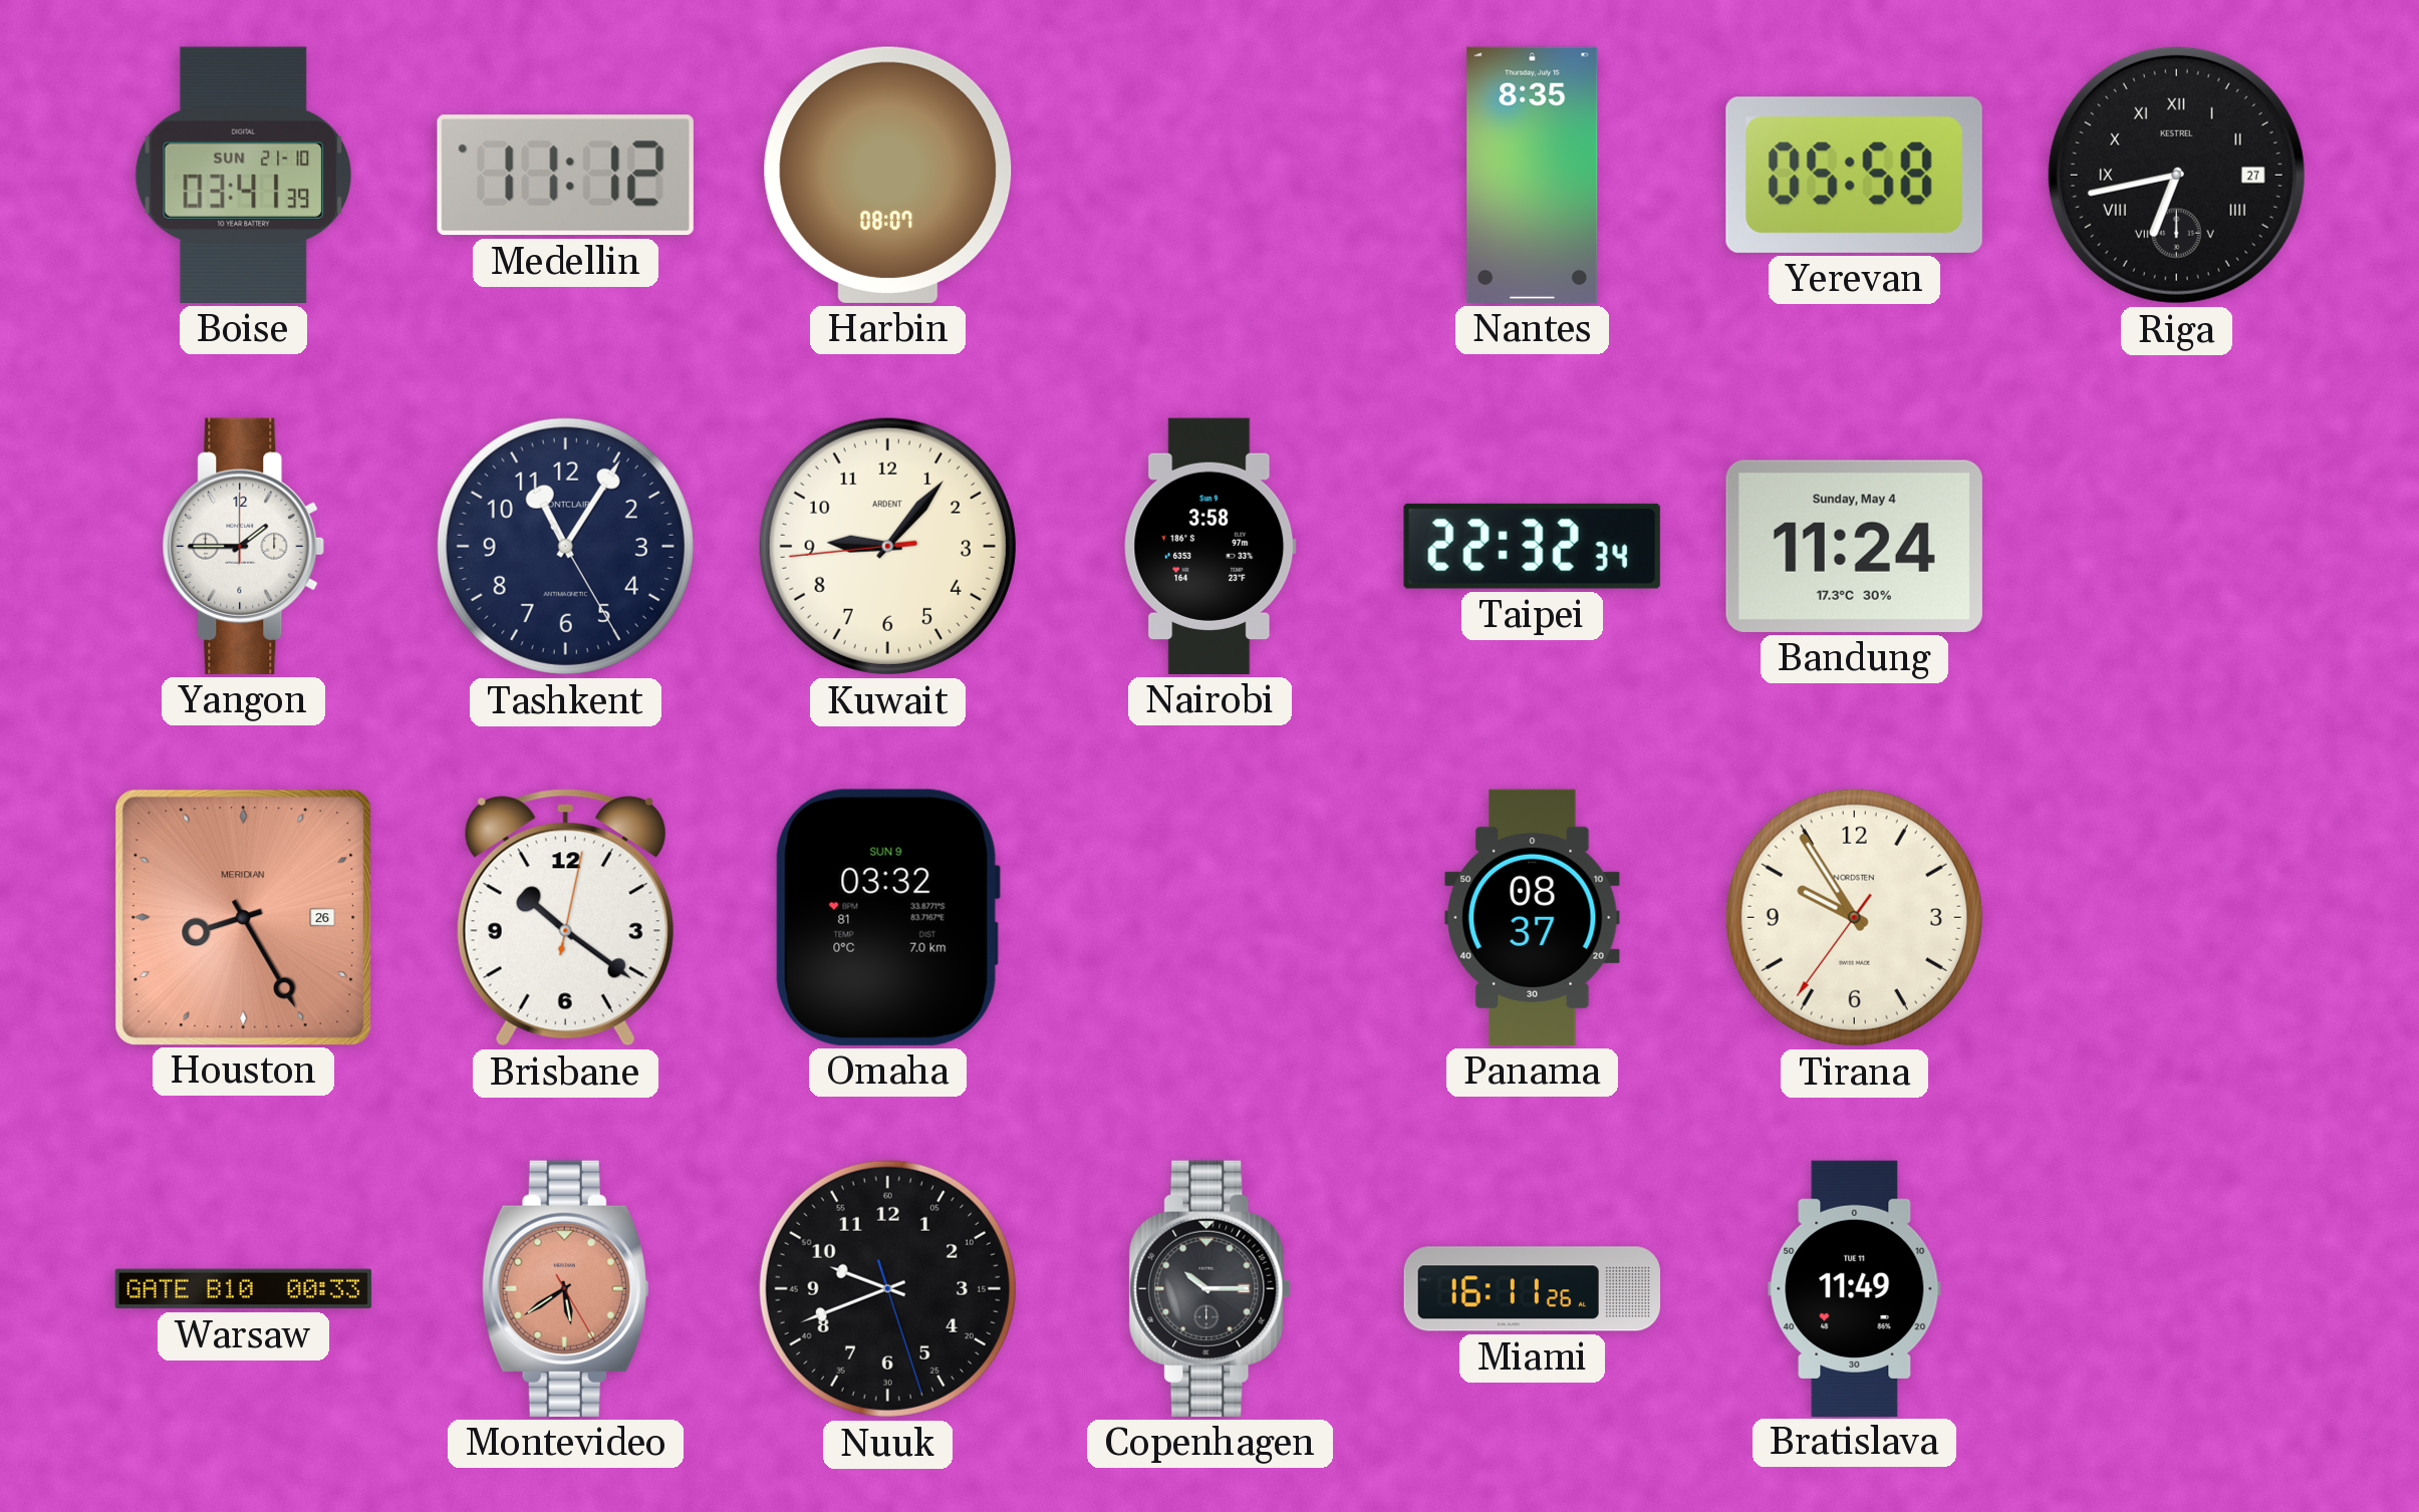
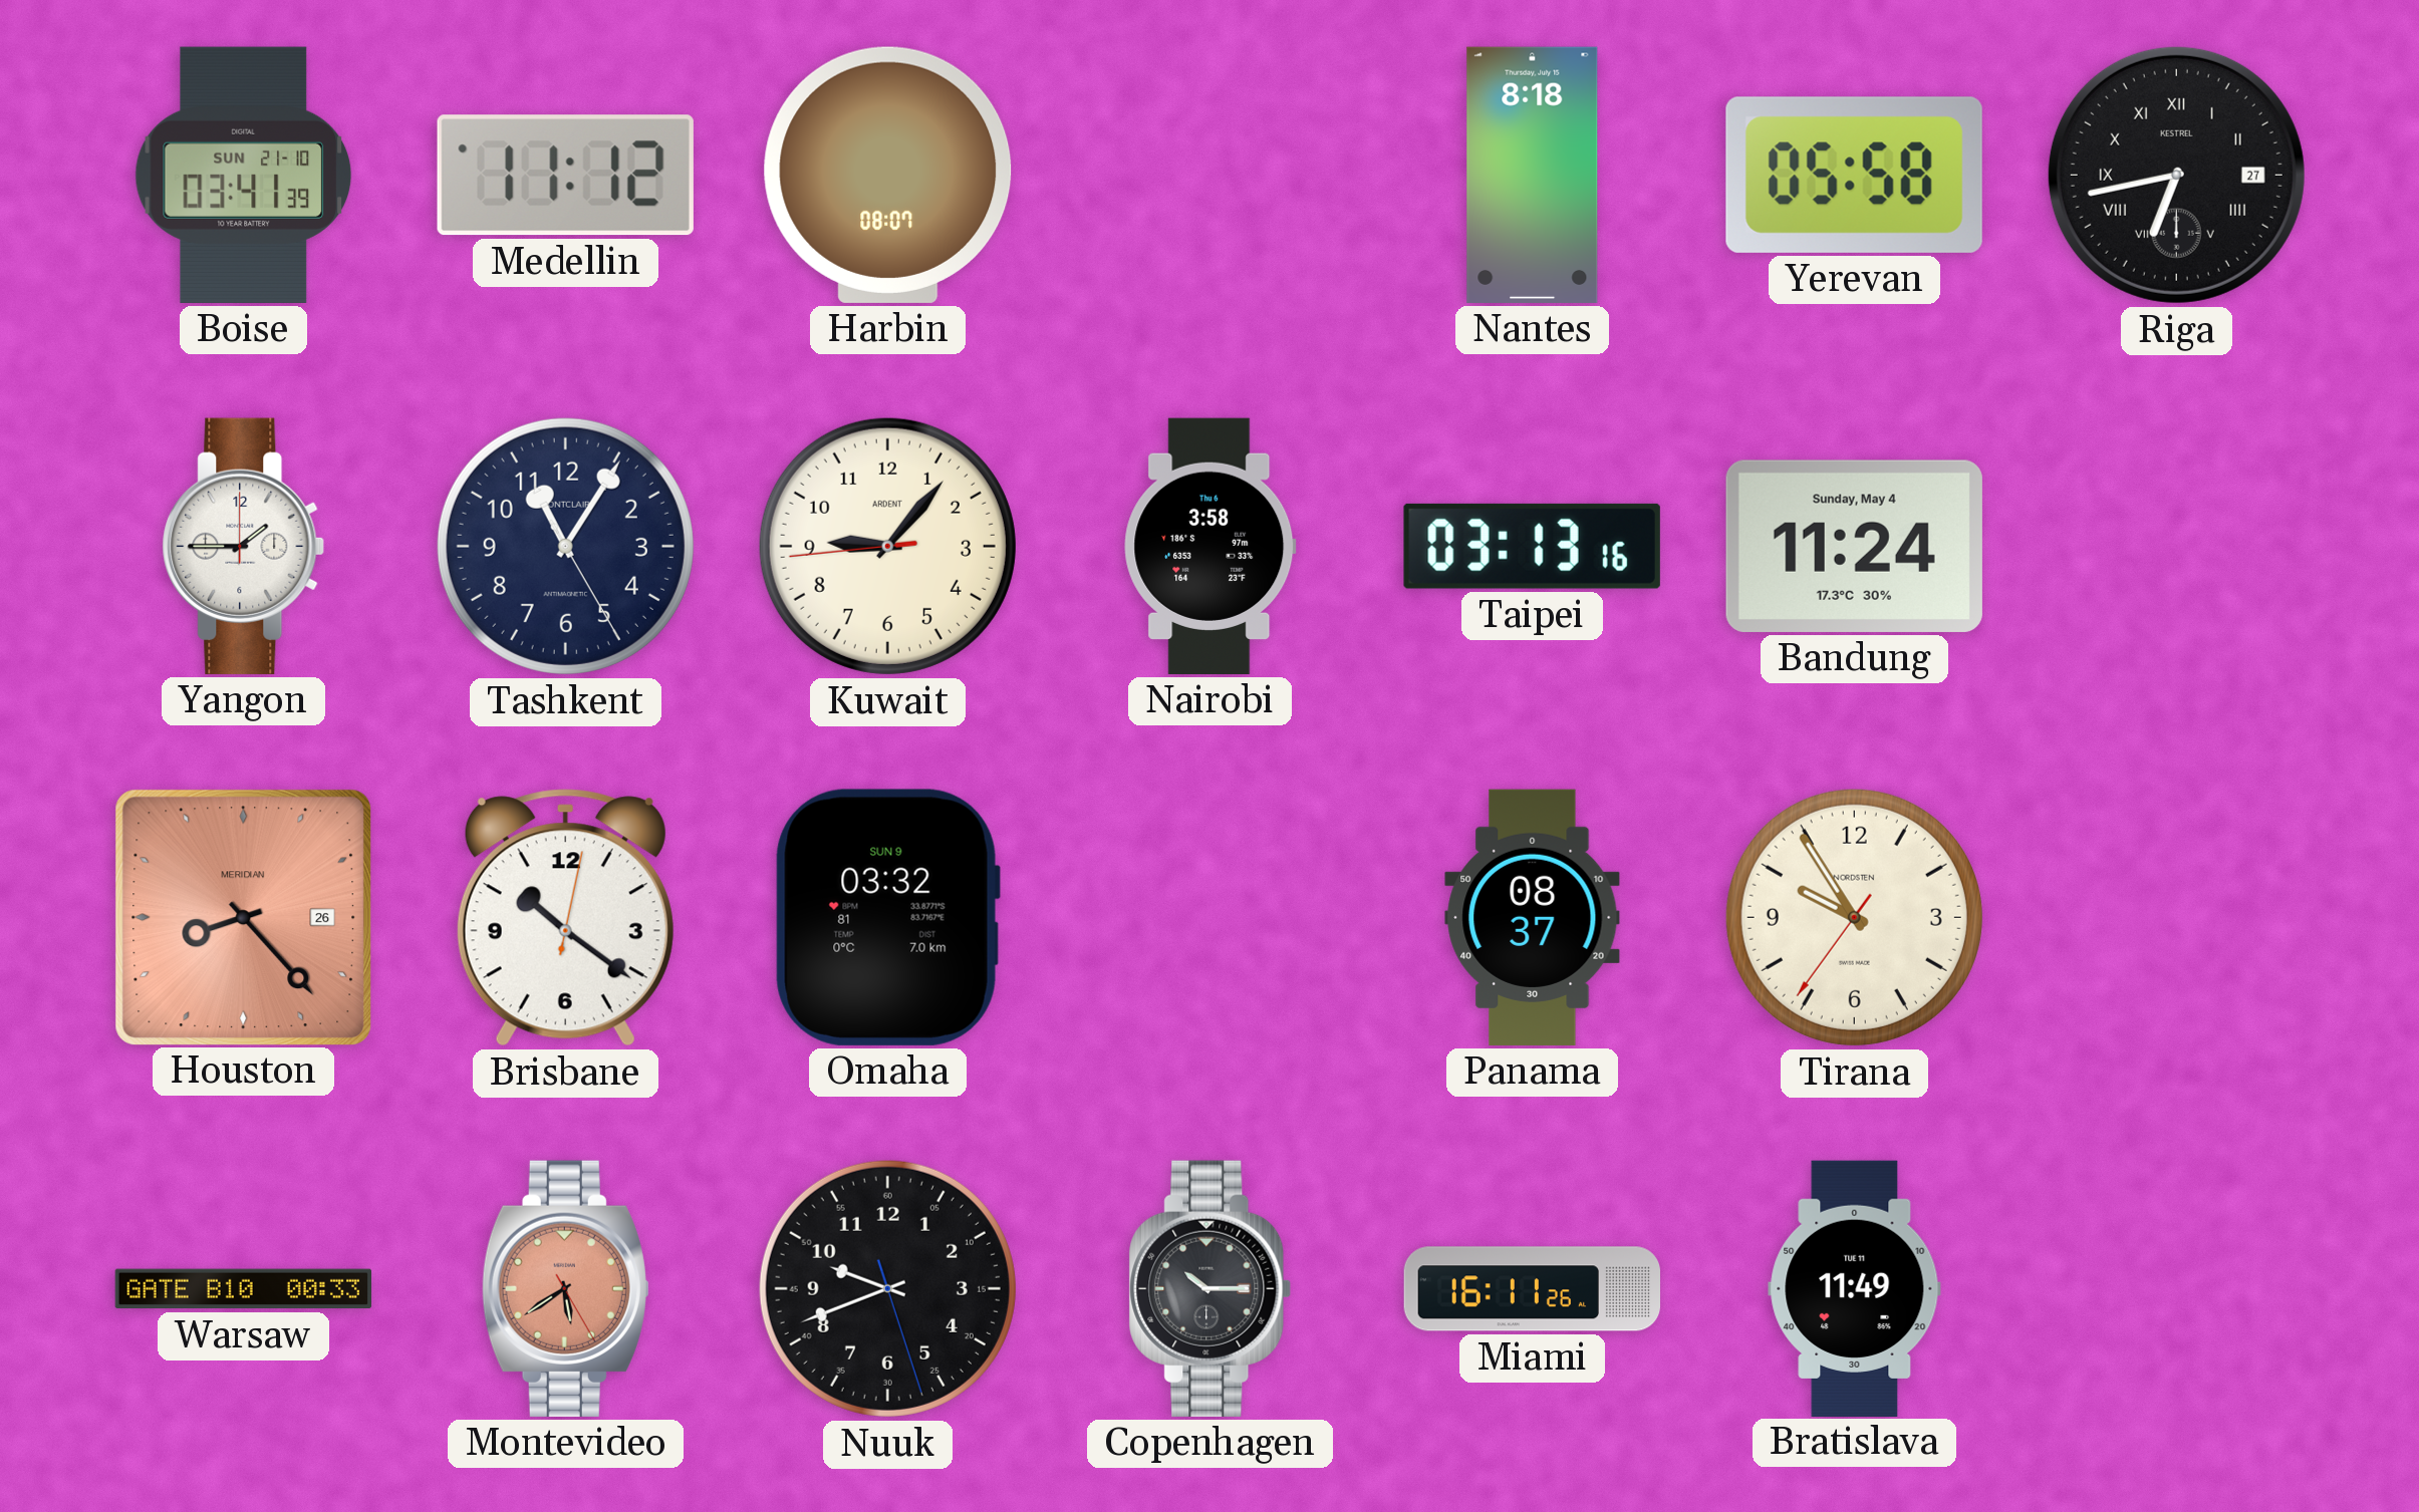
Nantes: 8:35 -> 8:18
Nairobi date: Sun 9 -> Thu 6
Taipei: 22:32 -> 03:13
Houston: 8:25 -> 8:23
